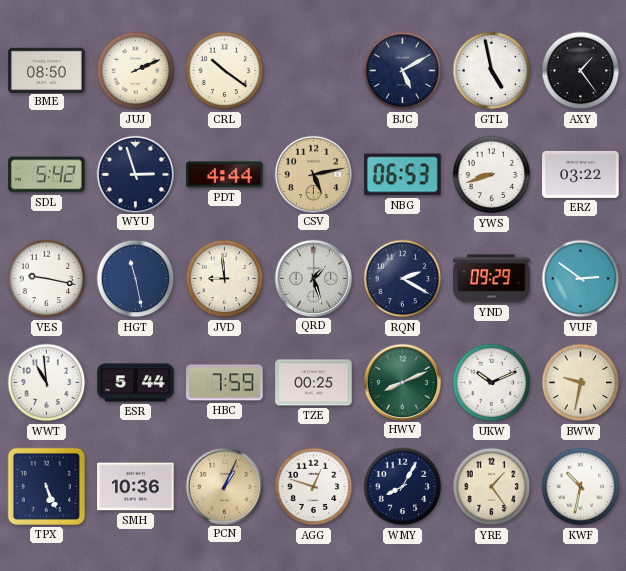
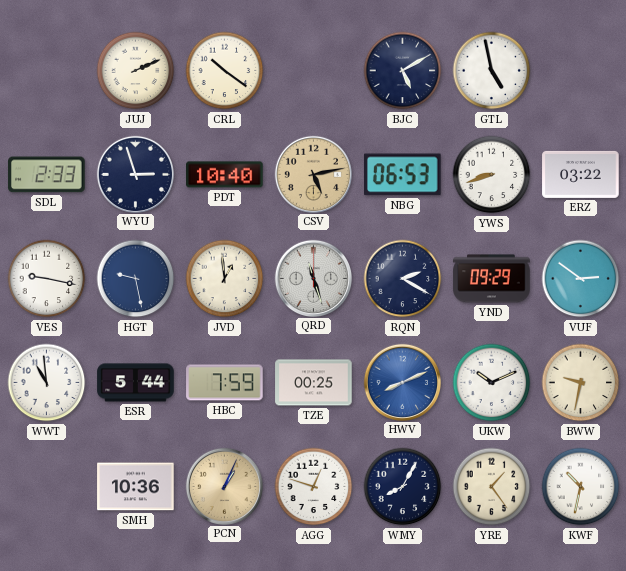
BME: 08:50 -> none
AXY: 1:24 -> none
SDL: 5:42 -> 2:33
PDT: 4:44 -> 10:40
HGT: 11:28 -> 9:28
JVD: 8:59 -> 12:59
QRD: 1:27 -> 11:27
HWV dial: green -> blue
TPX: 5:26 -> none
